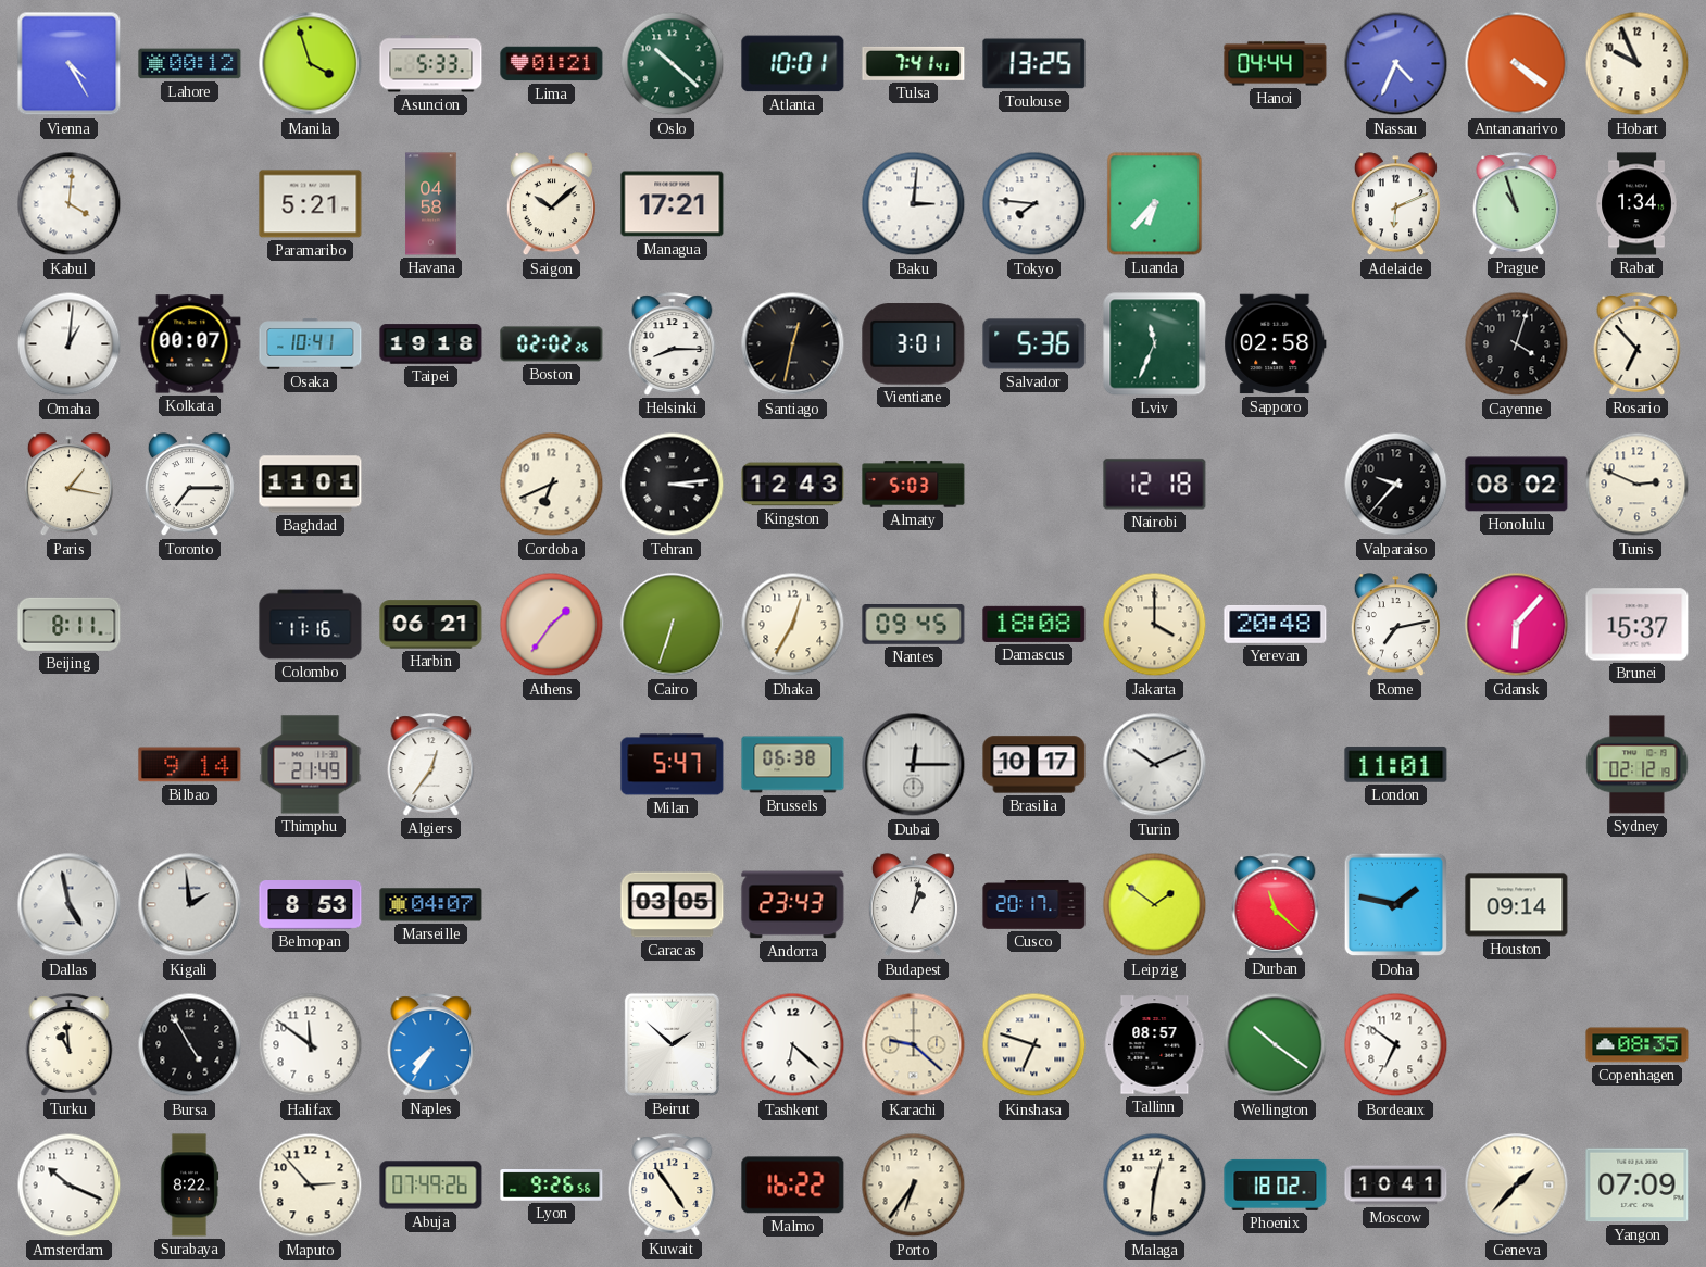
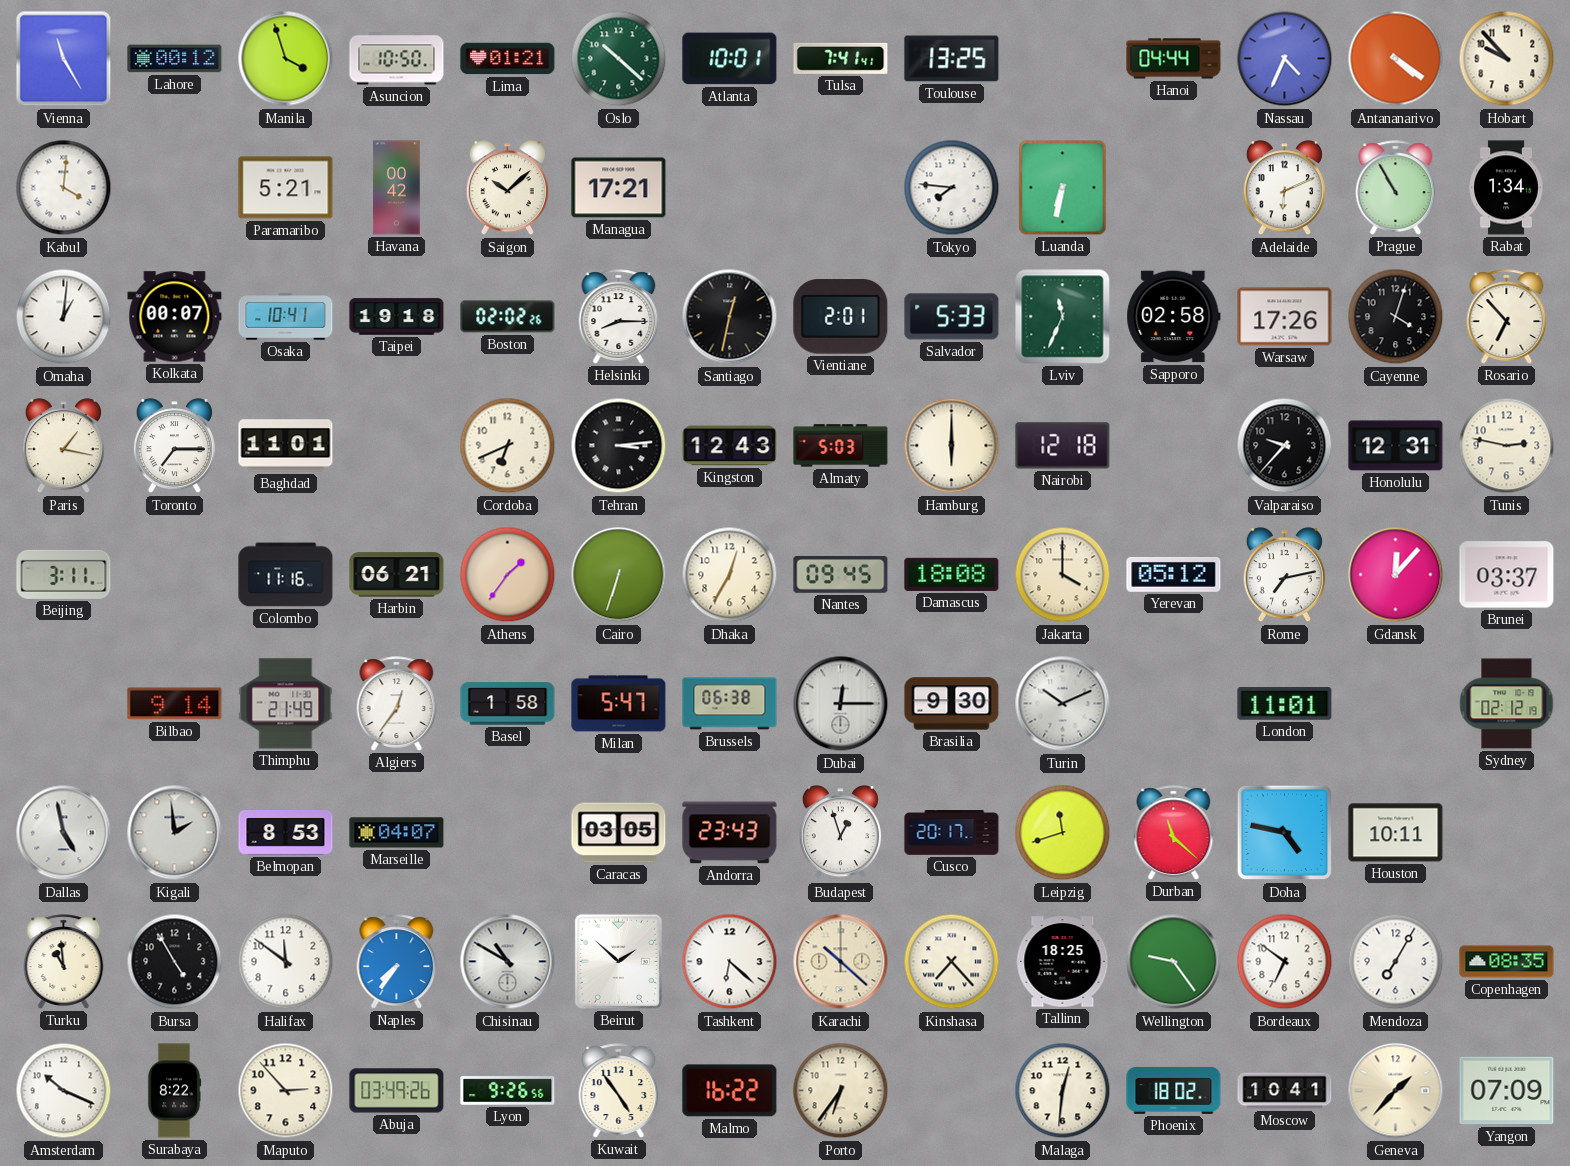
Vienna: 4:25 -> 11:25
Asuncion: 5:33 -> 10:50
Hobart: 9:56 -> 9:53
Havana: 04:58 -> 00:42
Baku: 3:01 -> none
Luanda: 6:37 -> 6:32
Prague: 10:57 -> 10:55
Vientiane: 3:01 -> 2:01
Salvador: 5:36 -> 5:33
Warsaw: none -> 17:26
Hamburg: none -> 6:00
Honolulu: 08:02 -> 12:31
Tunis: 2:49 -> 2:47
Beijing: 8:11 -> 3:11
Yerevan: 20:48 -> 05:12
Gdansk: 6:07 -> 12:07
Brunei: 15:37 -> 03:37
Basel: none -> 1:58
Brasilia: 10:17 -> 9:30
Budapest: 1:02 -> 12:57
Leipzig: 1:51 -> 11:42
Doha: 1:47 -> 4:47
Houston: 09:14 -> 10:11
Chisinau: none -> 10:50
Karachi: 9:22 -> 10:22
Kinshasa: 6:48 -> 7:23
Tallinn: 08:57 -> 18:25
Wellington: 10:21 -> 9:24
Mendoza: none -> 7:05
Abuja: 07:49 -> 03:49
